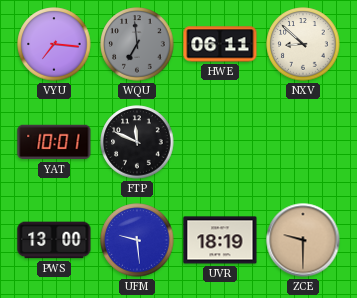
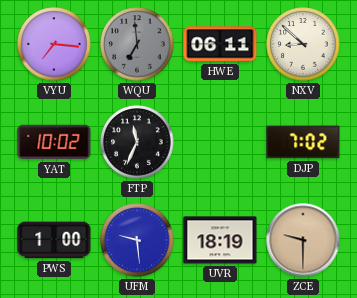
YAT: 10:01 -> 10:02
FTP: 11:49 -> 11:34
DJP: none -> 7:02
PWS: 13:00 -> 1:00
